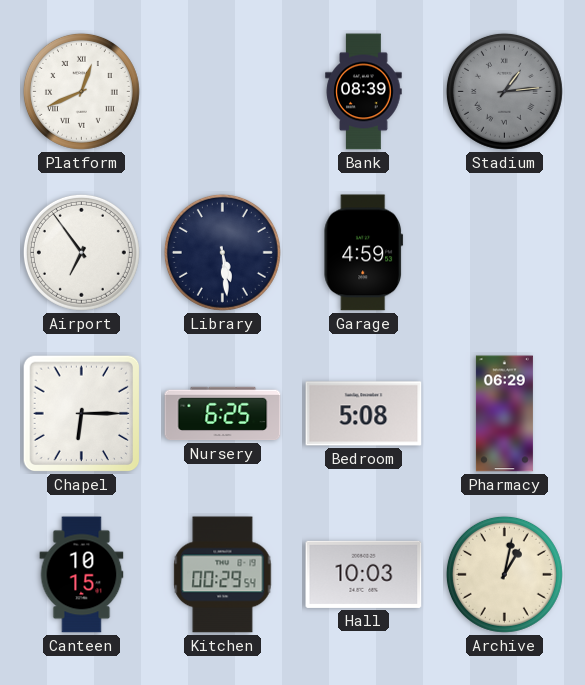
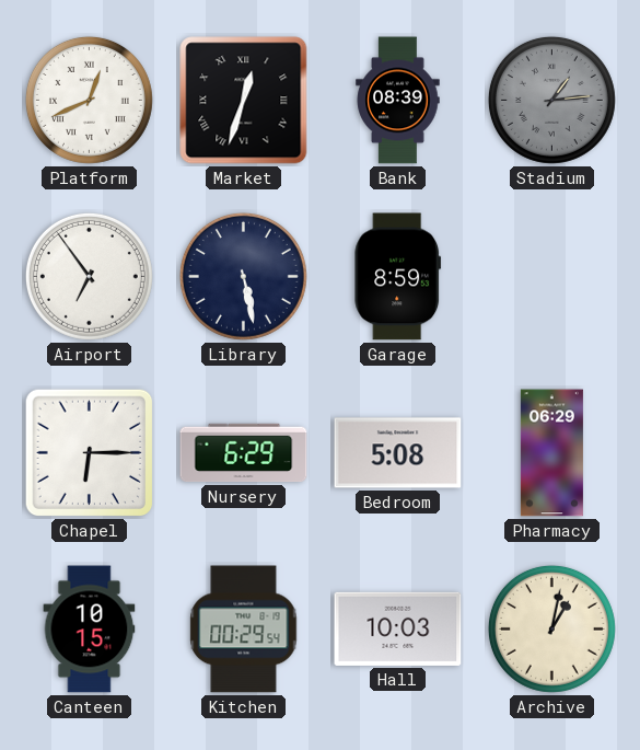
Market: none -> 12:33
Library: 5:29 -> 5:28
Garage: 4:59 -> 8:59
Nursery: 6:25 -> 6:29
